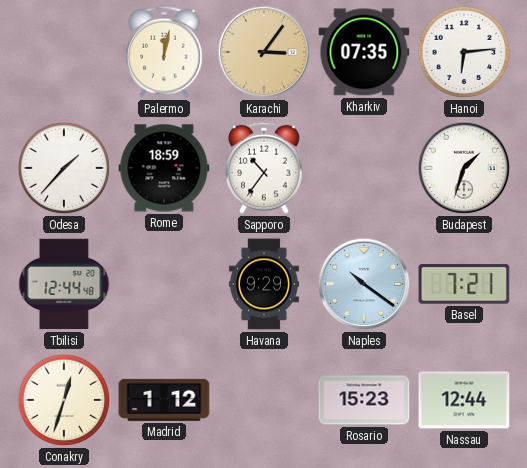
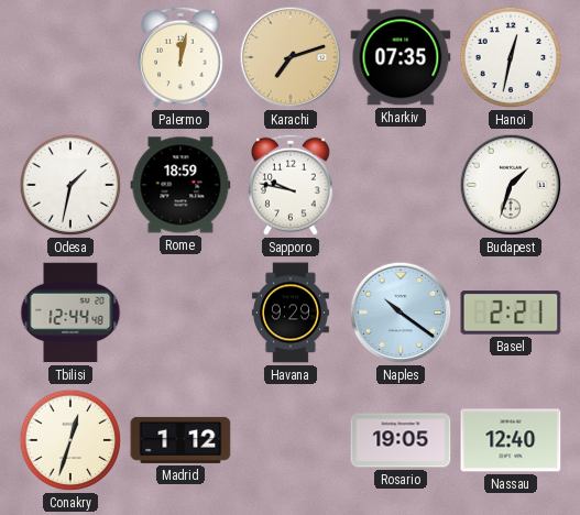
Karachi: 3:06 -> 7:12
Hanoi: 6:14 -> 12:32
Odesa: 1:37 -> 1:32
Sapporo: 10:36 -> 9:47
Basel: 7:21 -> 2:21
Rosario: 15:23 -> 19:05
Nassau: 12:44 -> 12:40
